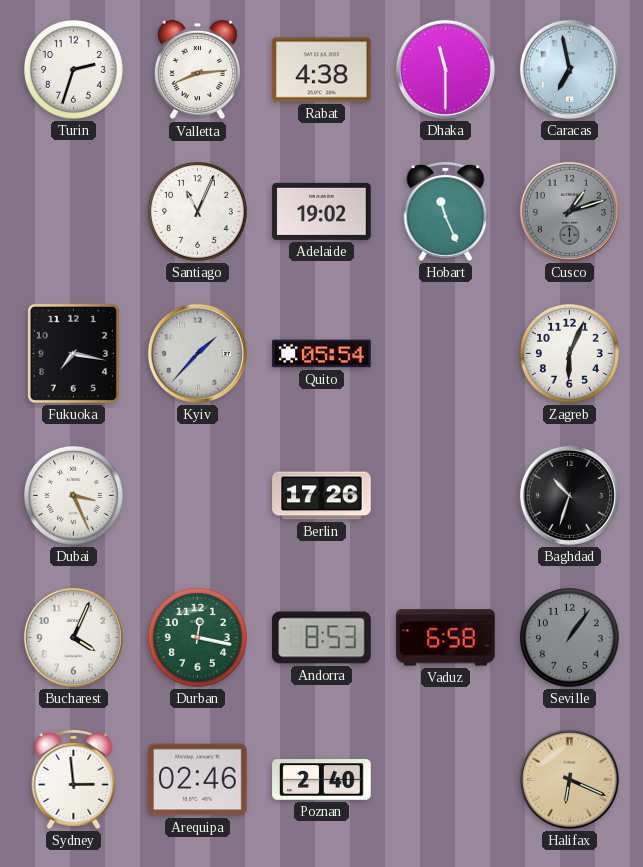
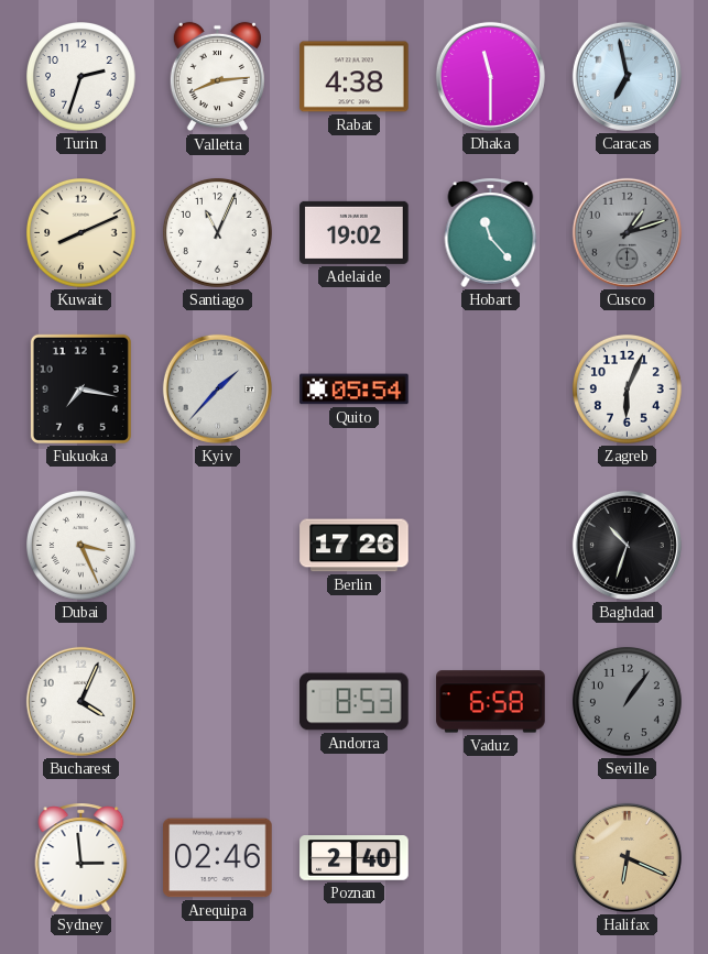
Kuwait: none -> 8:11
Hobart: 11:26 -> 11:23
Durban: 12:17 -> none
